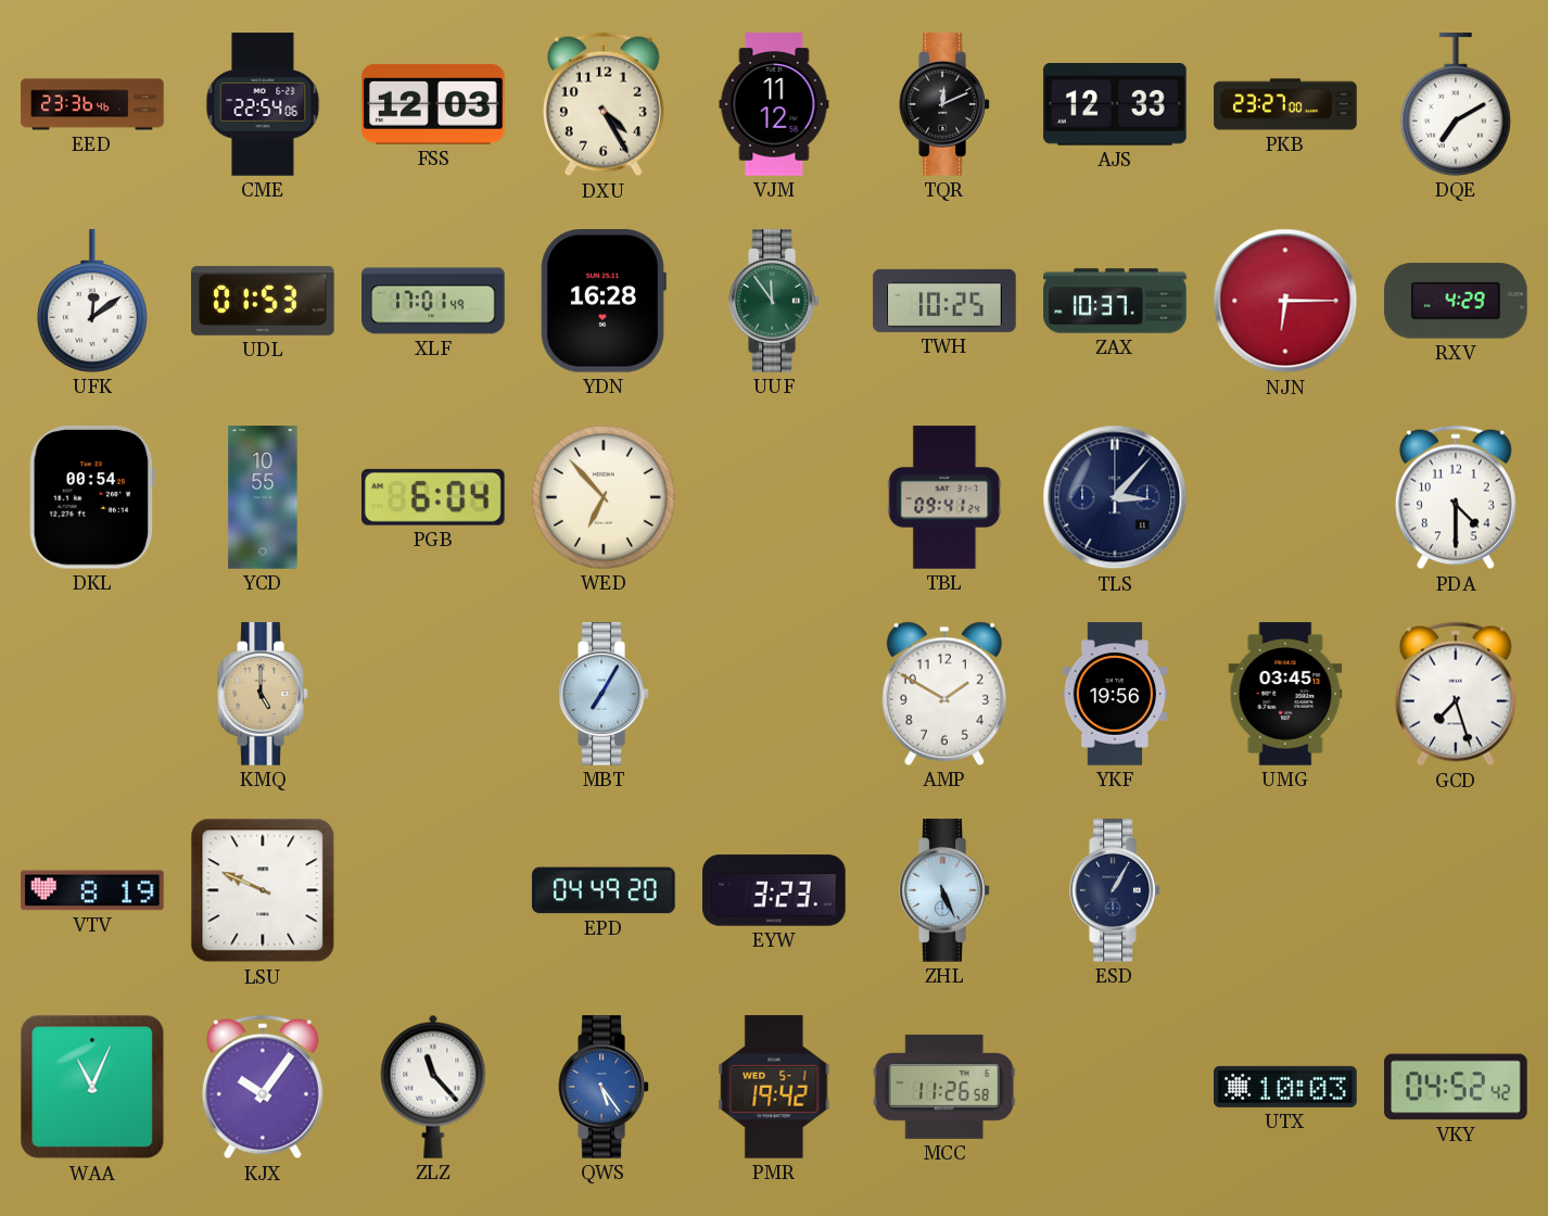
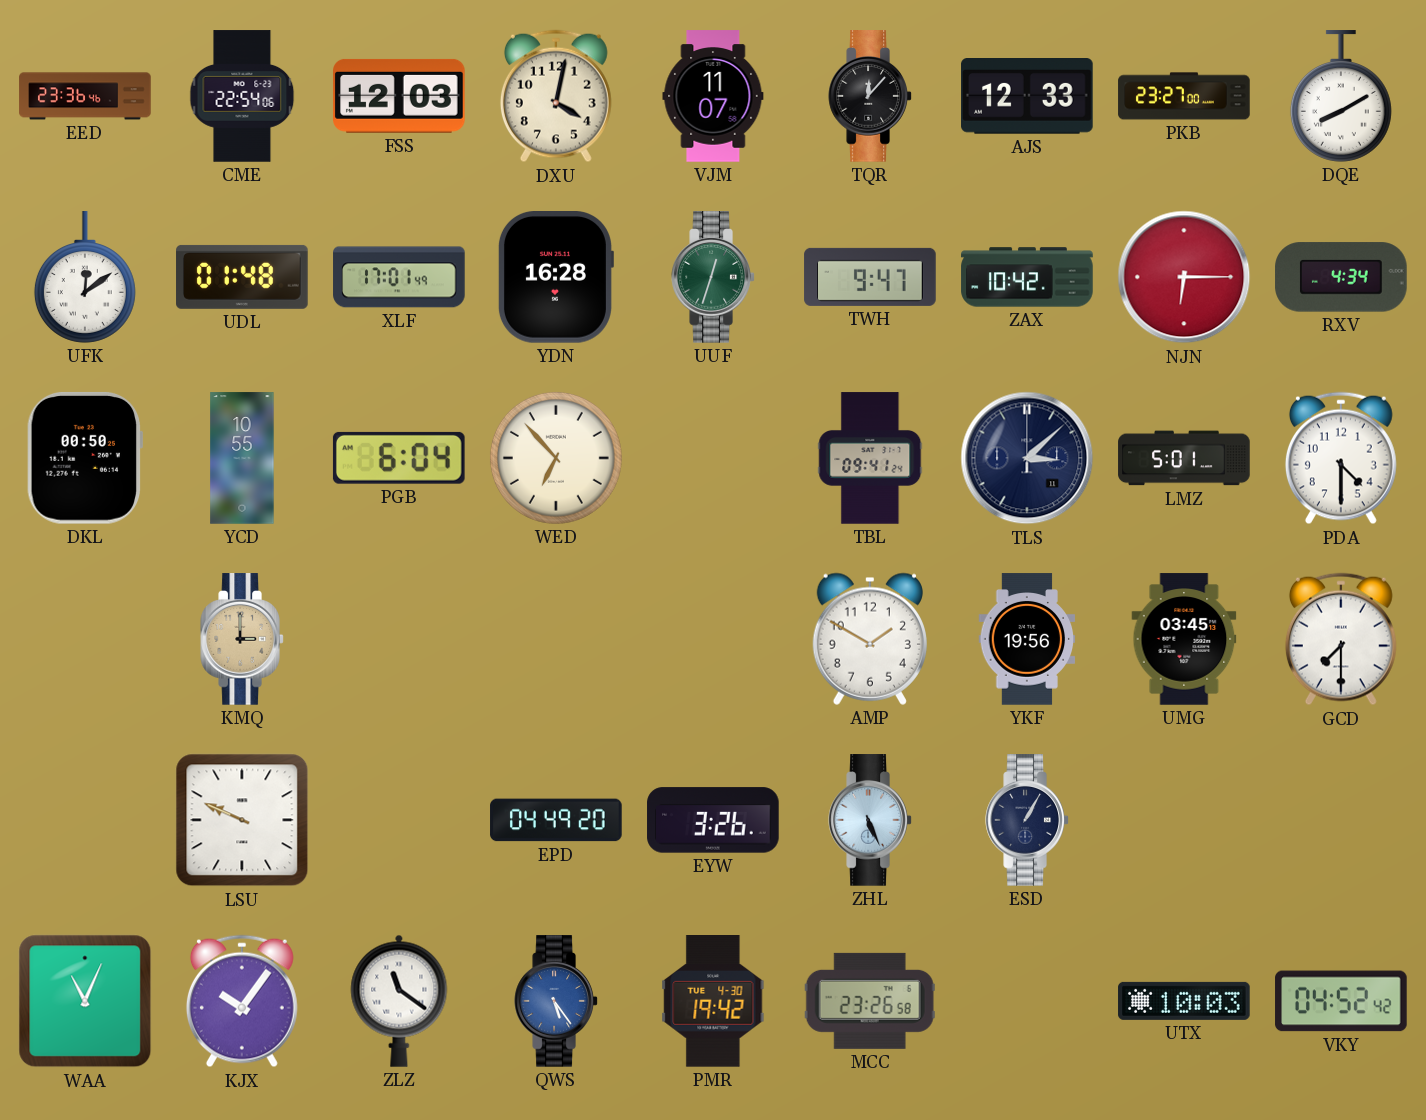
DXU: 4:25 -> 4:02
VJM: 11:12 -> 11:07
TQR: 12:11 -> 12:07
DQE: 7:10 -> 8:10
UDL: 01:53 -> 01:48
UUF: 11:54 -> 12:33
TWH: 10:25 -> 9:47
ZAX: 10:37 -> 10:42
RXV: 4:29 -> 4:34
DKL: 00:54 -> 00:50
TLS: 3:07 -> 3:08
LMZ: none -> 5:01
KMQ: 5:00 -> 3:00
MBT: 7:05 -> none
GCD: 7:27 -> 7:30
VTV: 8:19 -> none
EYW: 3:23 -> 3:26
ZLZ: 11:23 -> 11:21
PMR date: WED 5-1 -> TUE 4-30
MCC: 11:26 -> 23:26
